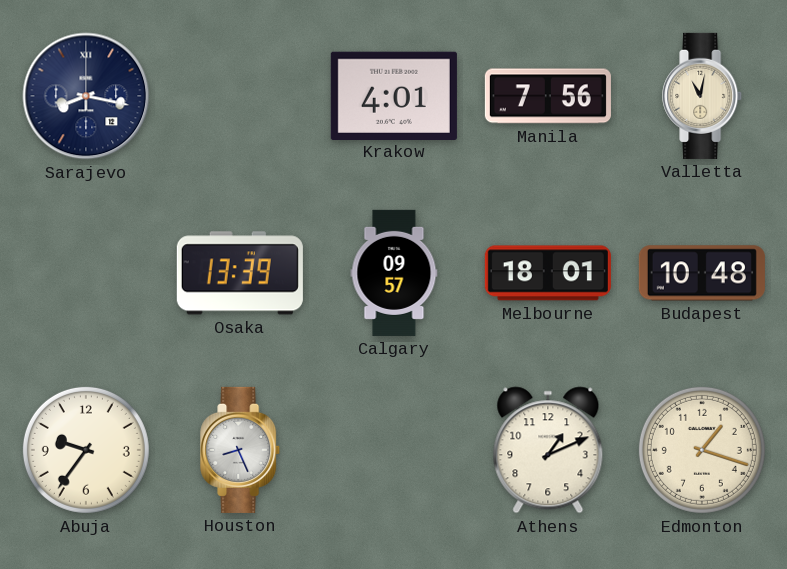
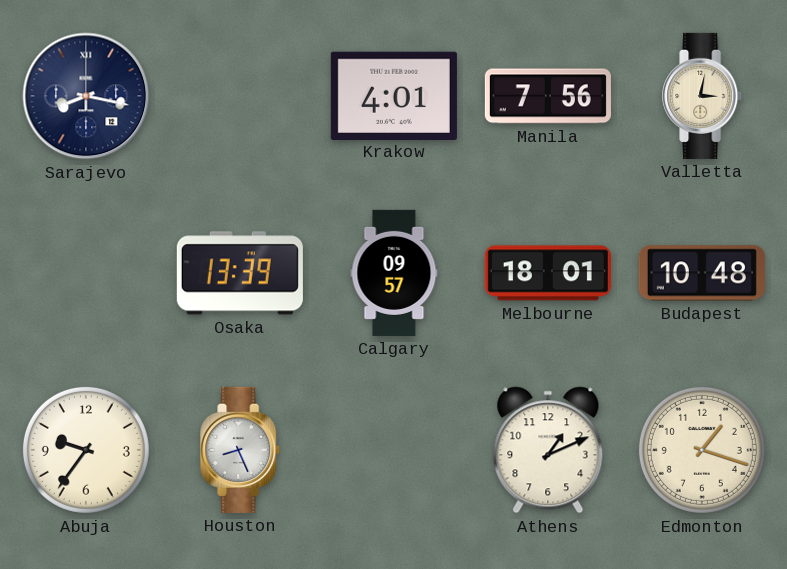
Valletta: 11:02 -> 3:02
